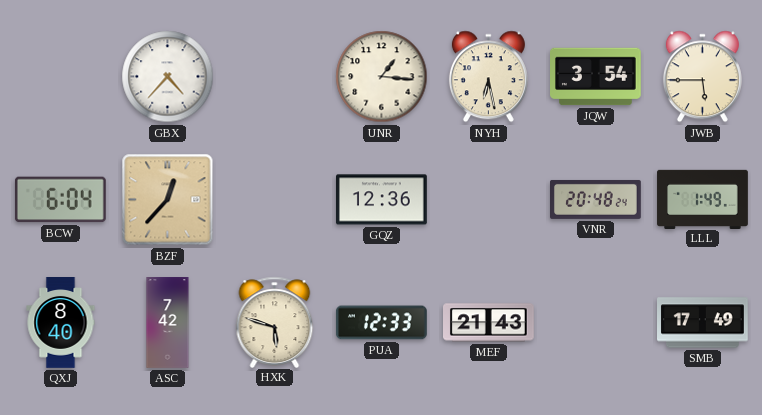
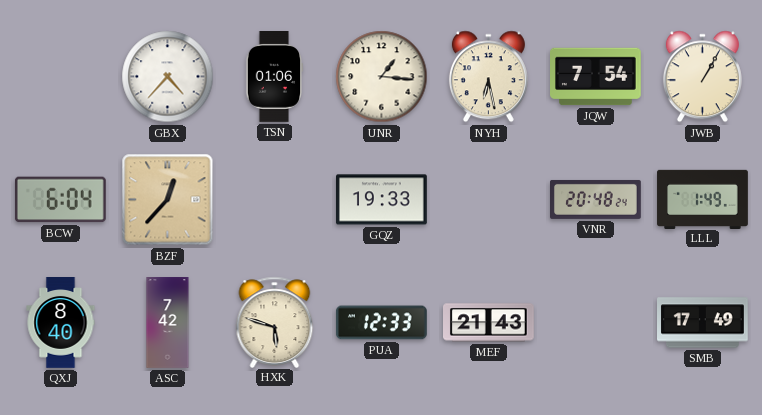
TSN: none -> 01:06
JQW: 3:54 -> 7:54
JWB: 5:45 -> 1:05
GQZ: 12:36 -> 19:33
